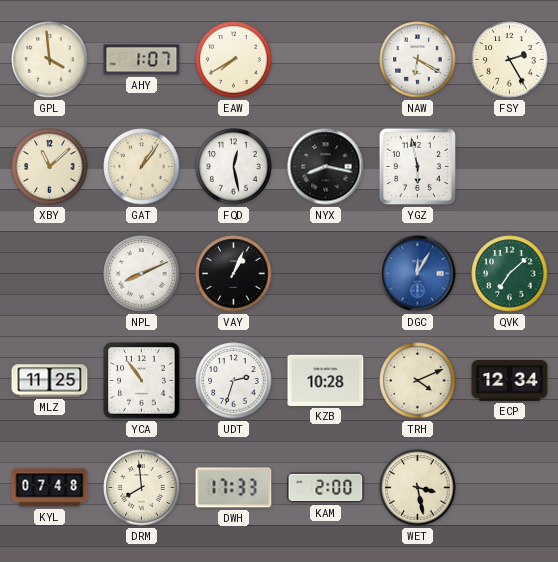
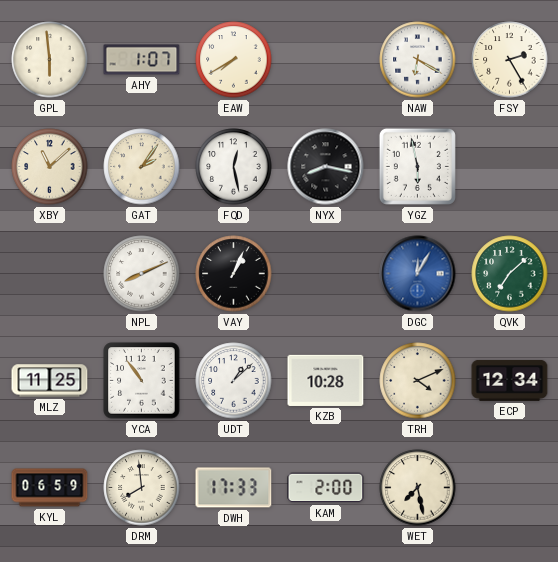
GPL: 3:59 -> 5:59
GAT: 1:06 -> 2:06
UDT: 2:33 -> 1:08
KYL: 07:48 -> 06:59
WET: 3:28 -> 7:28
